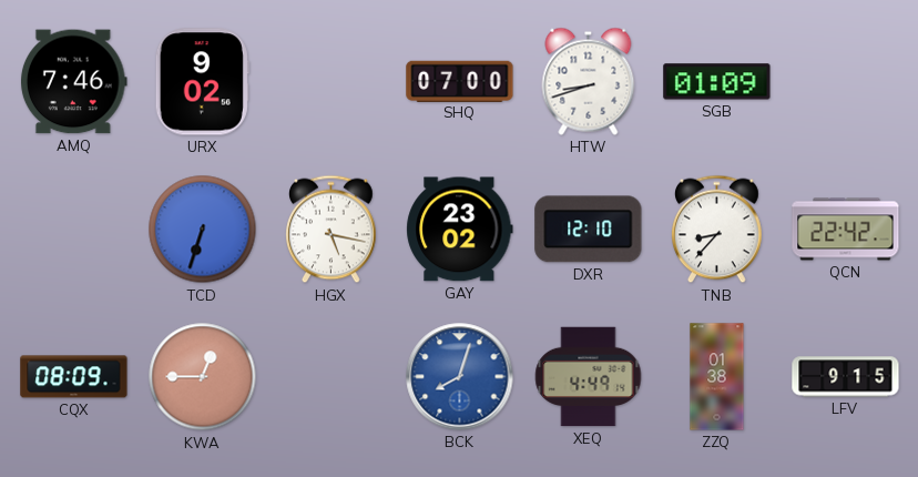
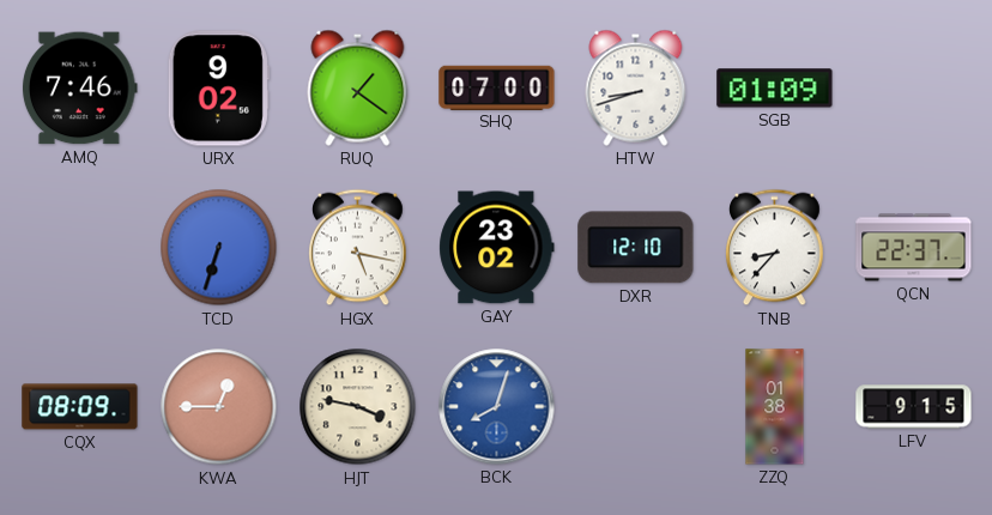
RUQ: none -> 1:21
QCN: 22:42 -> 22:37
HJT: none -> 3:47
XEQ: 4:49 -> none
